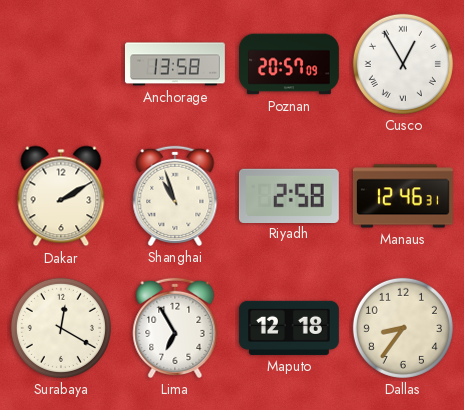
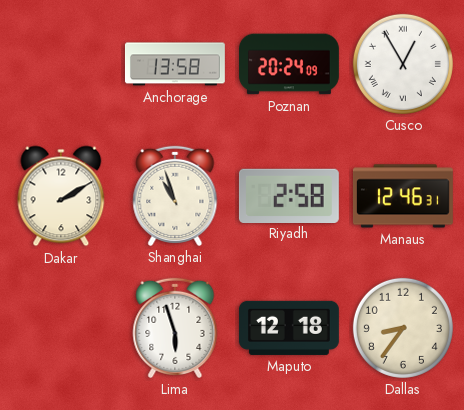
Poznan: 20:57 -> 20:24
Surabaya: 12:20 -> none
Lima: 6:55 -> 5:57
